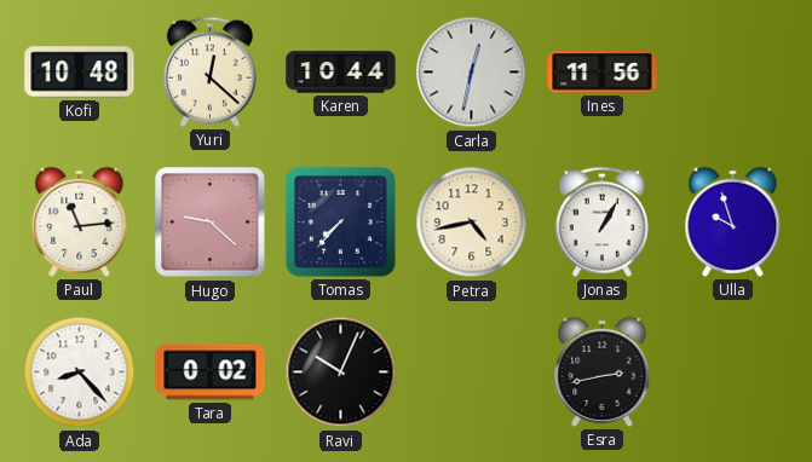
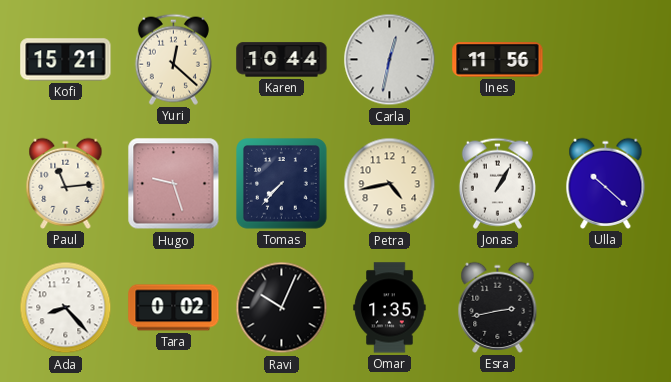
Kofi: 10:48 -> 15:21
Hugo: 9:22 -> 9:27
Ulla: 9:57 -> 10:22
Omar: none -> 1:35
